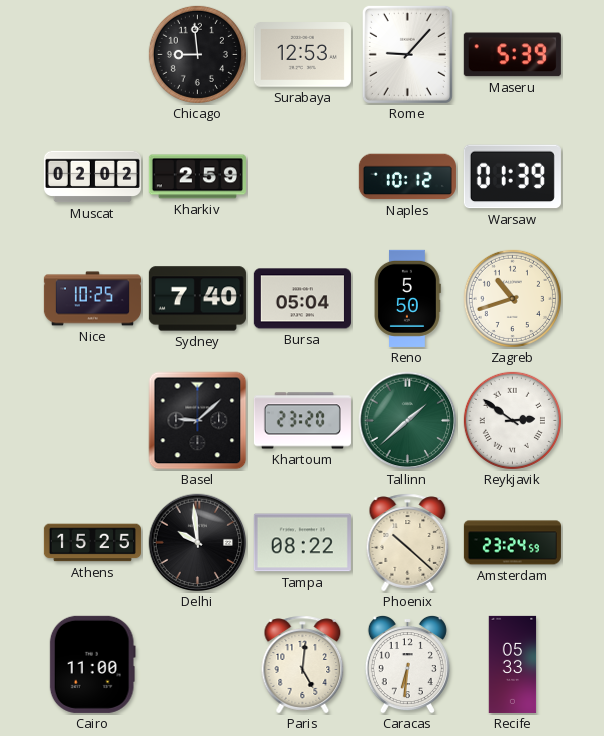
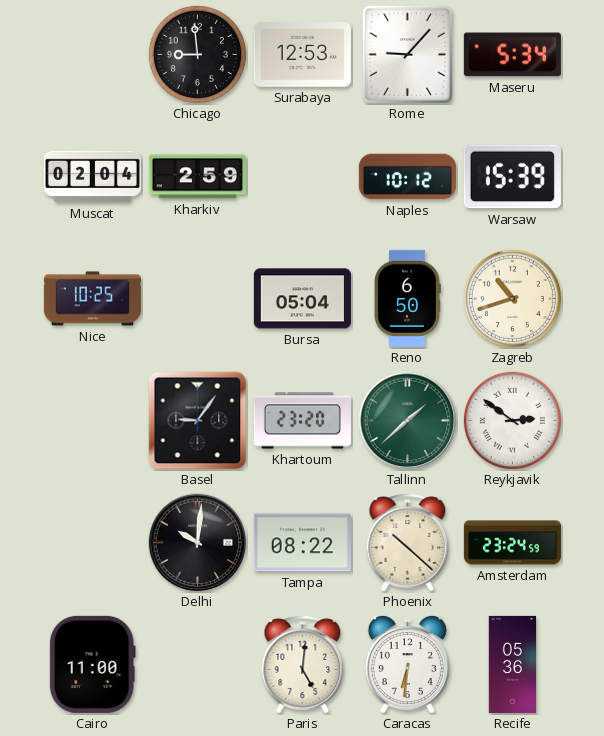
Maseru: 5:39 -> 5:34
Muscat: 02:02 -> 02:04
Warsaw: 01:39 -> 15:39
Sydney: 7:40 -> none
Reno: 5:50 -> 6:50
Basel: 9:08 -> 9:06
Athens: 15:25 -> none
Delhi: 9:59 -> 10:01
Recife: 05:33 -> 05:36
